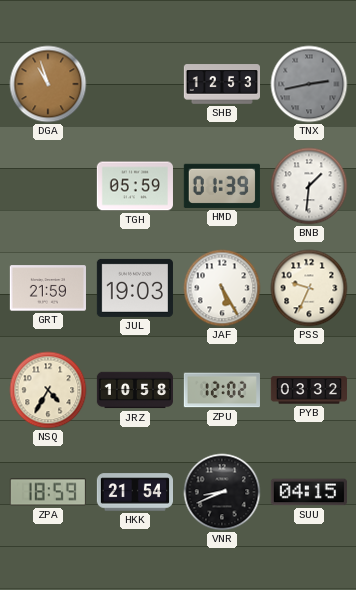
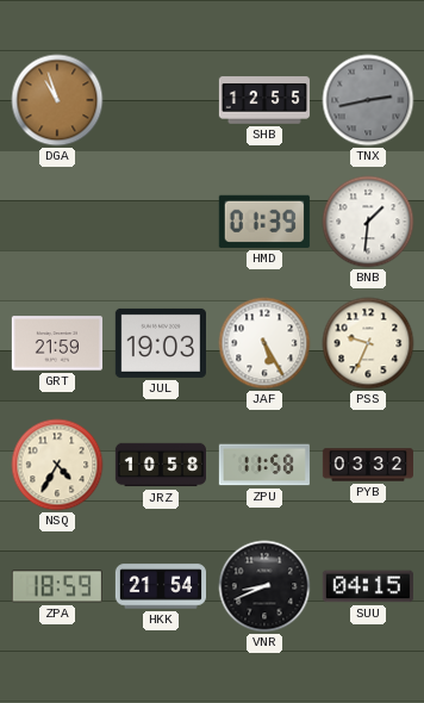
SHB: 12:53 -> 12:55
TGH: 05:59 -> none
ZPU: 12:02 -> 11:58
